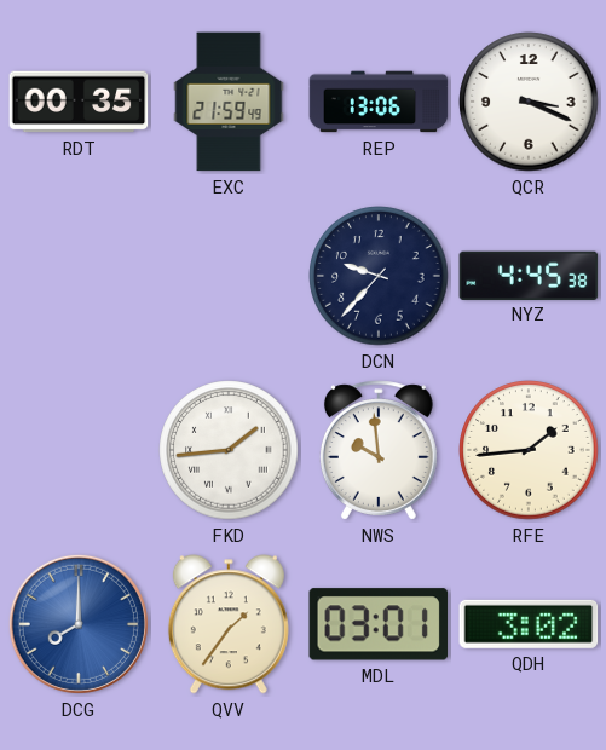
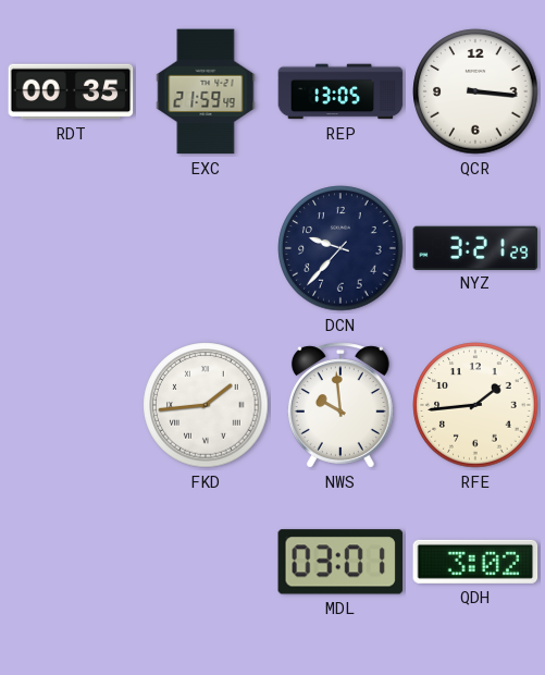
REP: 13:06 -> 13:05
QCR: 3:19 -> 3:16
NYZ: 4:45 -> 3:21
DCG: 8:00 -> none
QVV: 1:36 -> none
